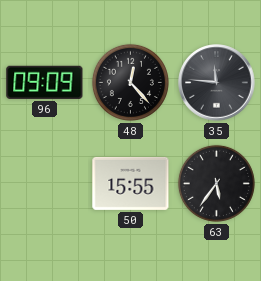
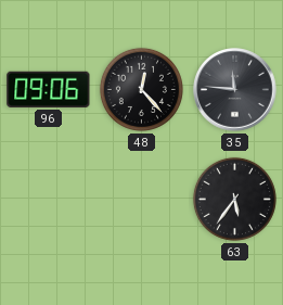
96: 09:09 -> 09:06
50: 15:55 -> none
